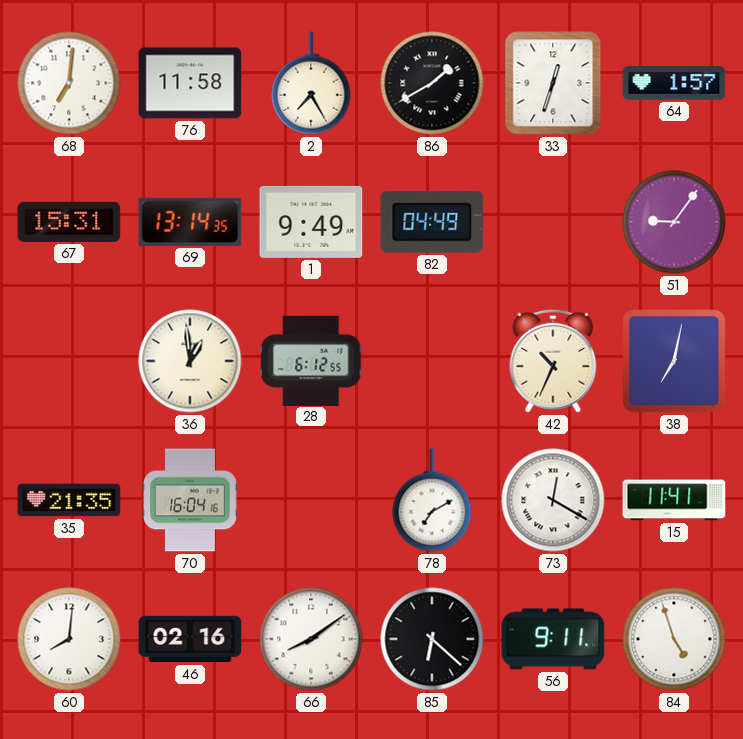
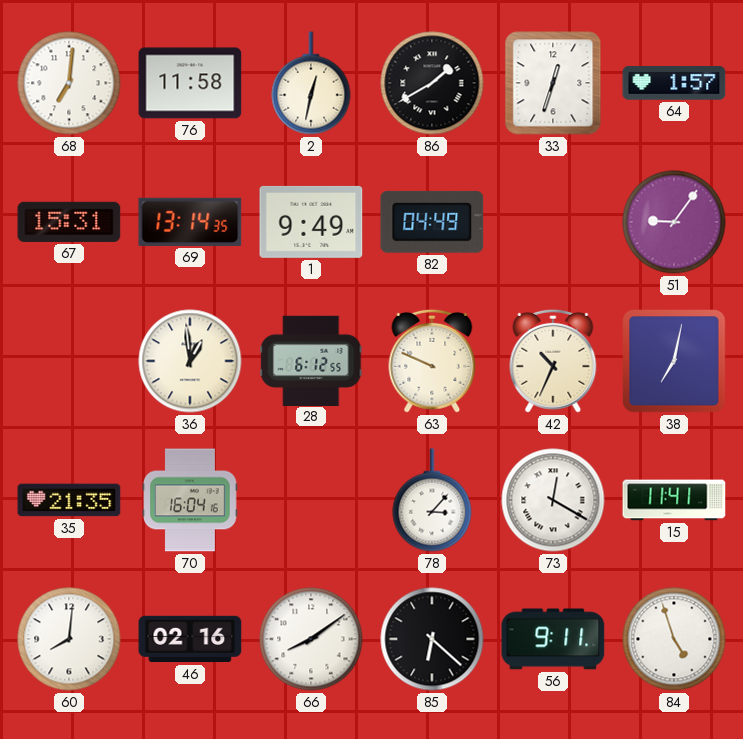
2: 7:25 -> 12:32
63: none -> 9:49
78: 7:10 -> 3:07
